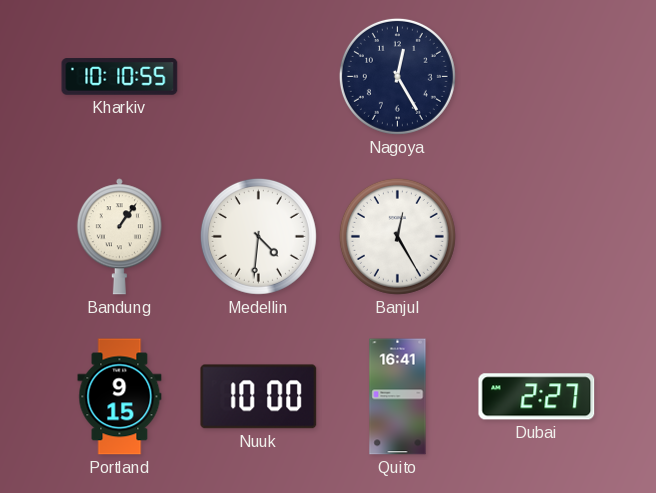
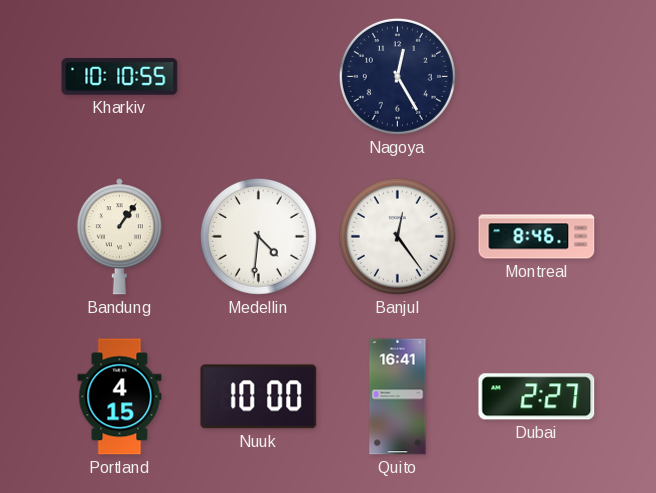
Banjul: 12:25 -> 12:24
Montreal: none -> 8:46
Portland: 9:15 -> 4:15
